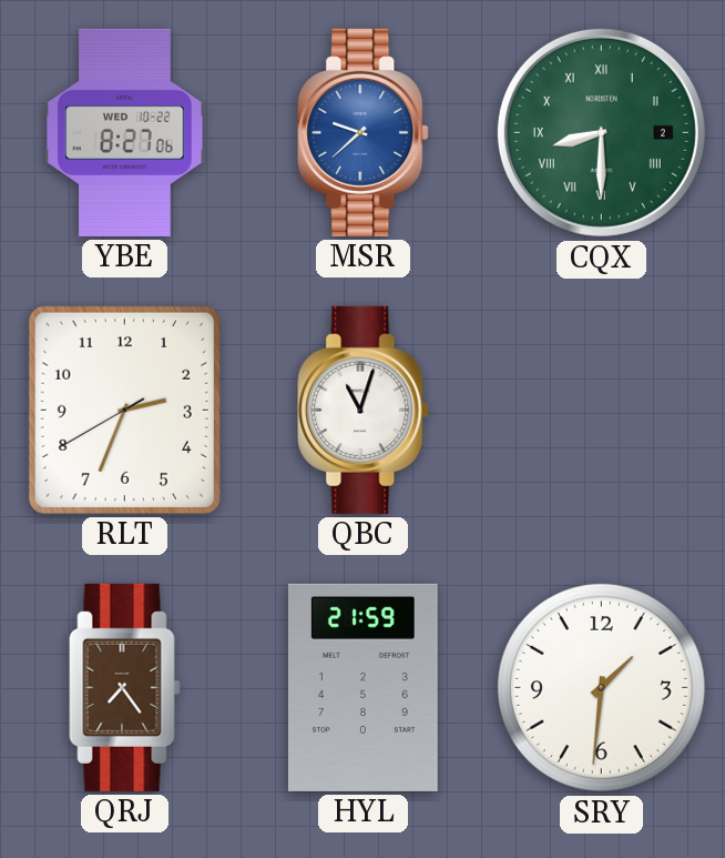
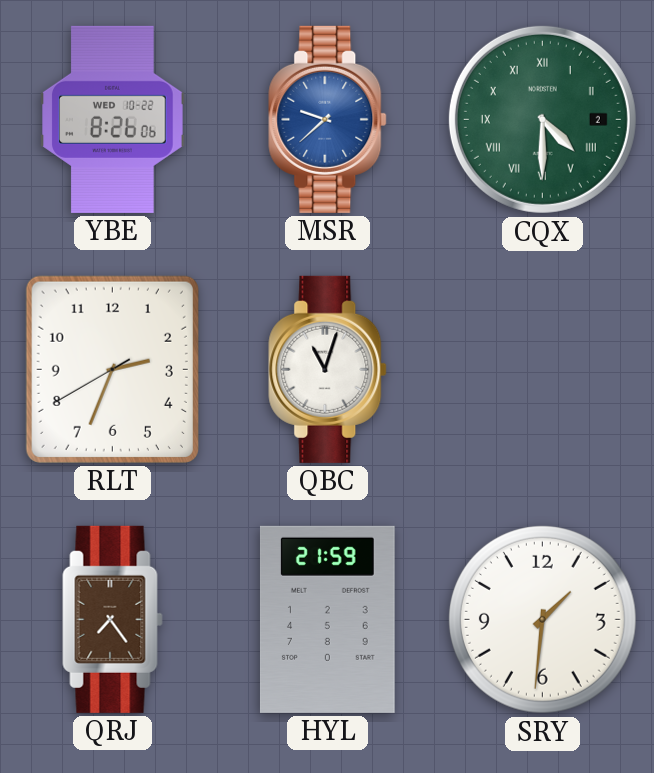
YBE: 8:27 -> 8:26
CQX: 8:30 -> 4:30
